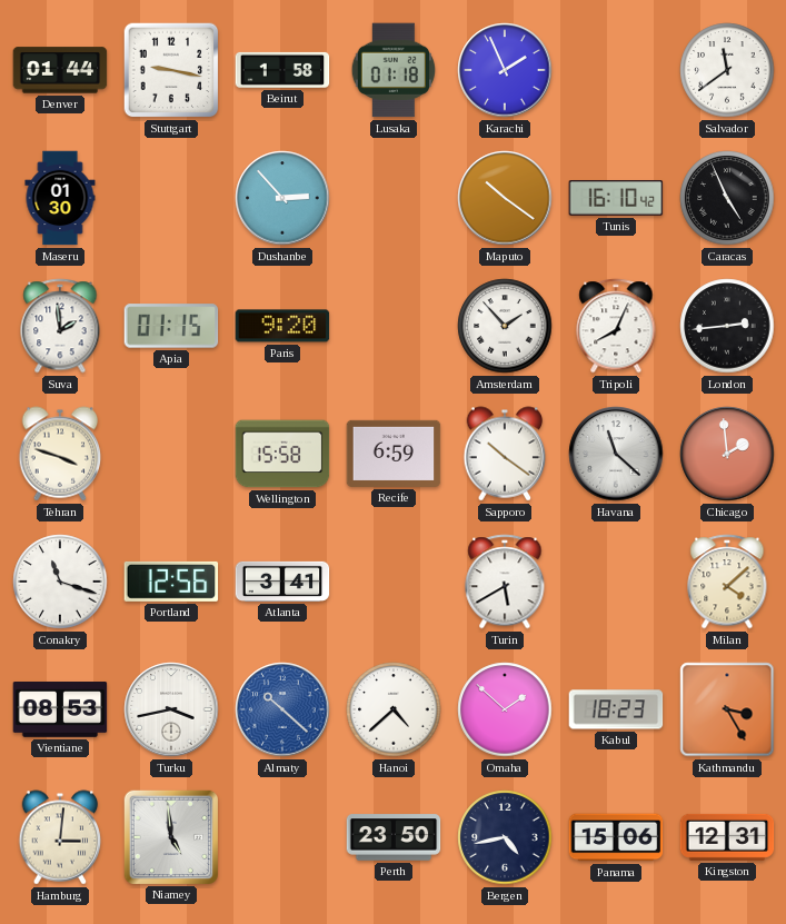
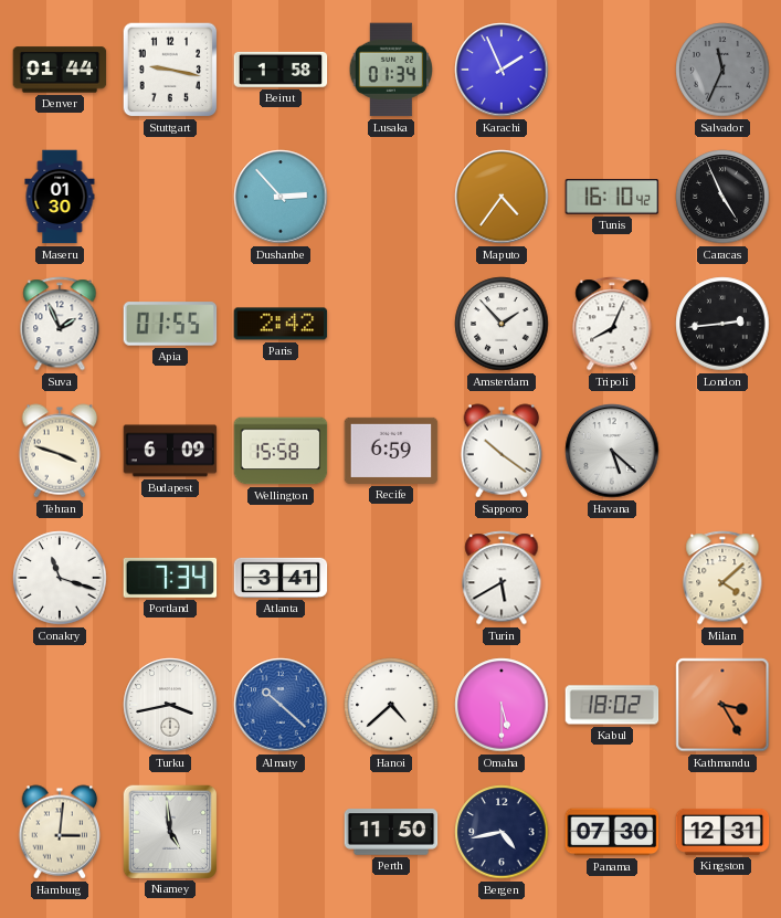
Lusaka: 01:18 -> 01:34
Salvador: 11:39 -> 11:34
Salvador dial: white -> grey
Maputo: 10:21 -> 4:36
Suva: 1:59 -> 1:56
Apia: 01:15 -> 01:55
Paris: 9:20 -> 2:42
Budapest: none -> 6:09
Havana: 11:22 -> 5:22
Chicago: 1:59 -> none
Portland: 12:56 -> 7:34
Vientiane: 08:53 -> none
Omaha: 1:52 -> 5:30
Kabul: 18:23 -> 18:02
Perth: 23:50 -> 11:50
Panama: 15:06 -> 07:30
